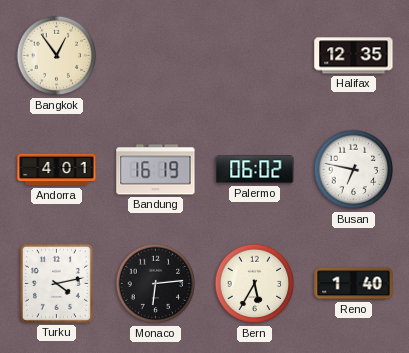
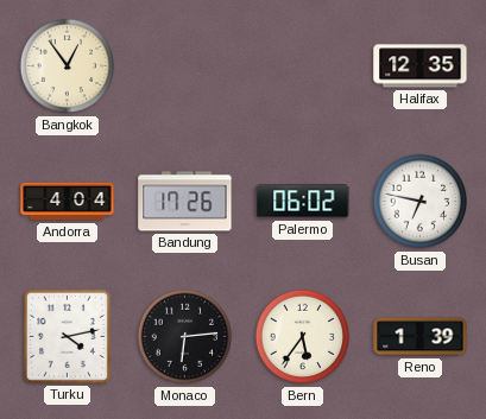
Andorra: 4:01 -> 4:04
Bandung: 16:19 -> 17:26
Bern: 5:35 -> 5:36
Reno: 1:40 -> 1:39
